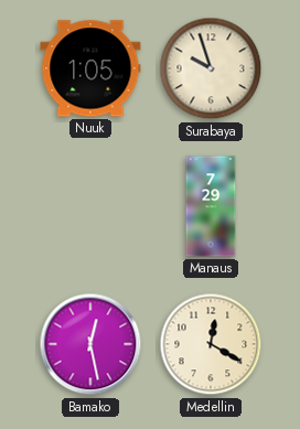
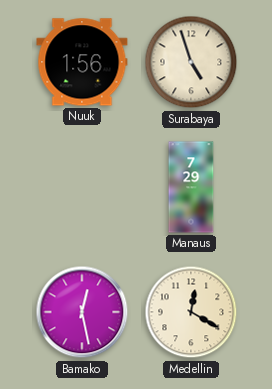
Nuuk: 1:05 -> 1:56
Surabaya: 9:57 -> 4:57
